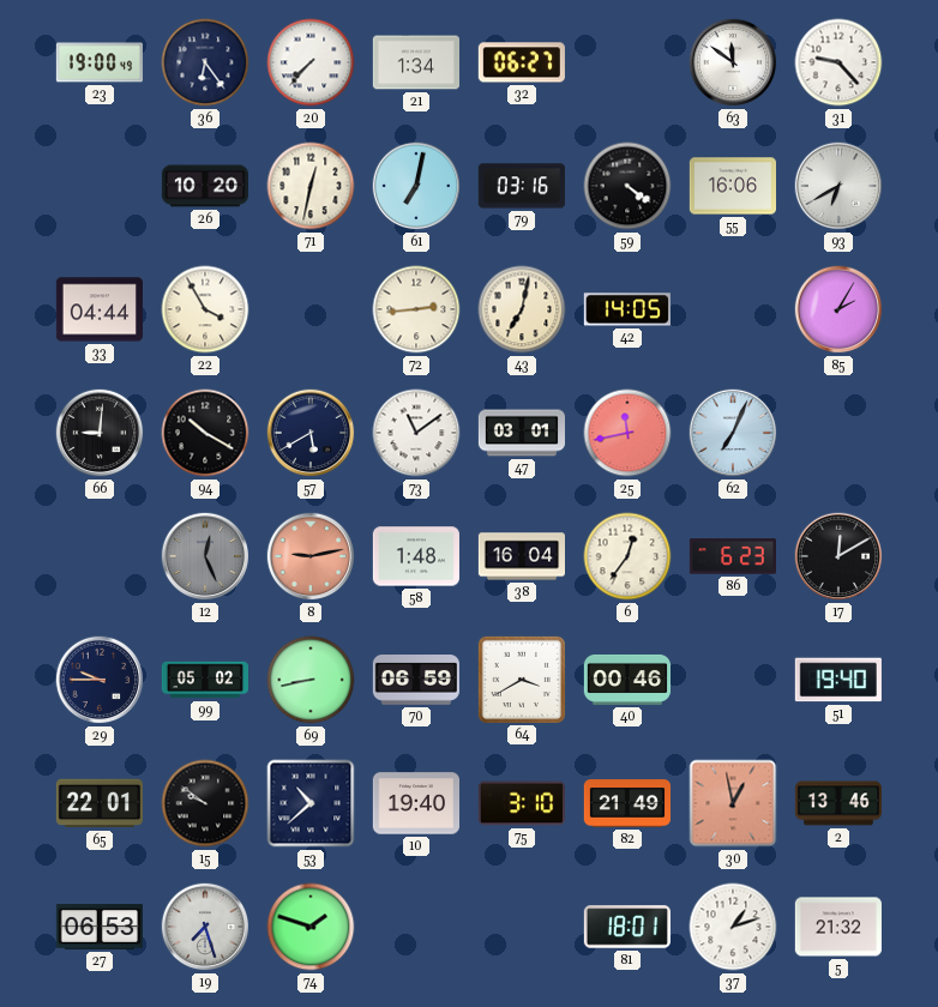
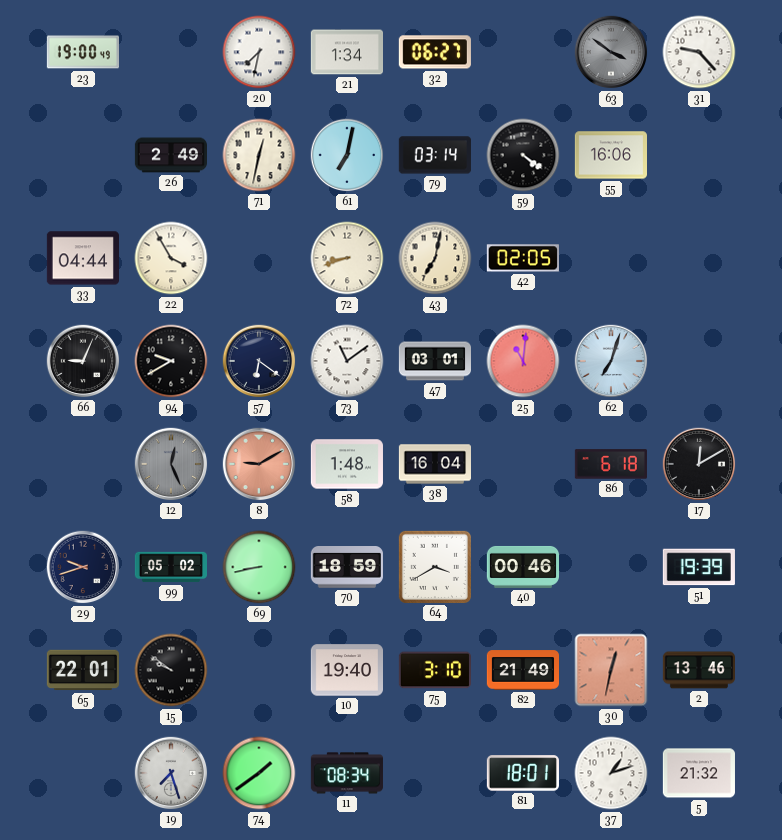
36: 6:24 -> none
20: 7:37 -> 7:32
63: 11:51 -> 3:51
63 dial: white -> grey
26: 10:20 -> 2:49
79: 03:16 -> 03:14
93: 6:40 -> none
72: 2:44 -> 8:42
42: 14:05 -> 02:05
85: 2:05 -> none
66: 9:01 -> 9:04
94: 10:20 -> 9:40
57: 5:40 -> 6:21
25: 11:43 -> 11:01
62: 7:04 -> 7:03
8: 9:13 -> 9:10
6: 12:36 -> none
86: 6:23 -> 6:18
29: 9:45 -> 9:42
70: 06:59 -> 18:59
51: 19:40 -> 19:39
53: 10:38 -> none
30: 12:58 -> 12:32
27: 06:53 -> none
74: 1:48 -> 1:39
11: none -> 08:34
